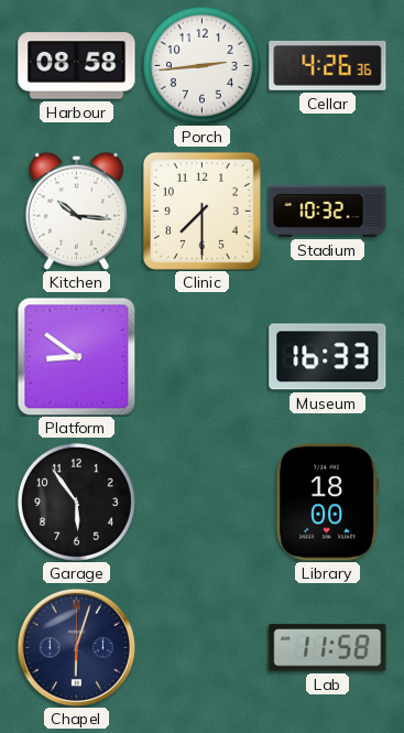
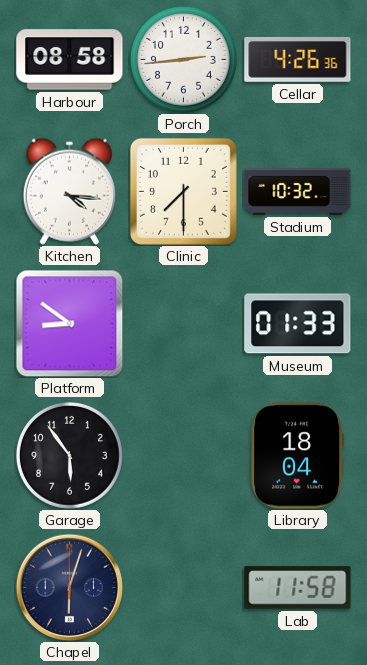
Kitchen: 10:16 -> 4:16
Museum: 16:33 -> 01:33
Library: 18:00 -> 18:04
